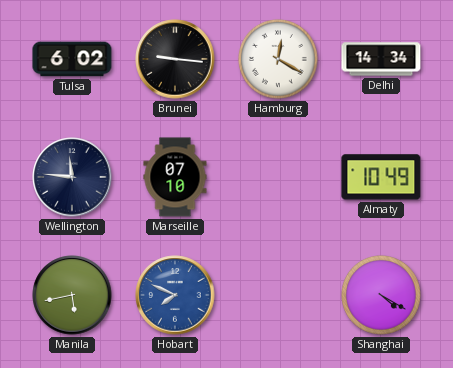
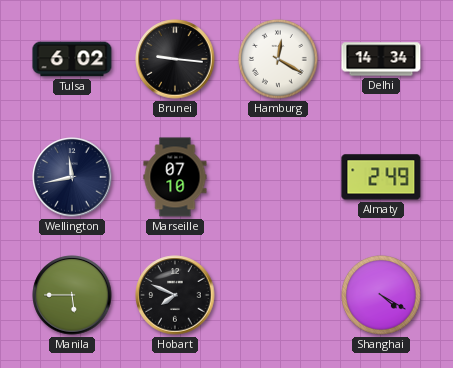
Wellington: 11:46 -> 11:43
Almaty: 10:49 -> 2:49
Manila: 5:43 -> 5:45
Hobart dial: blue -> black
